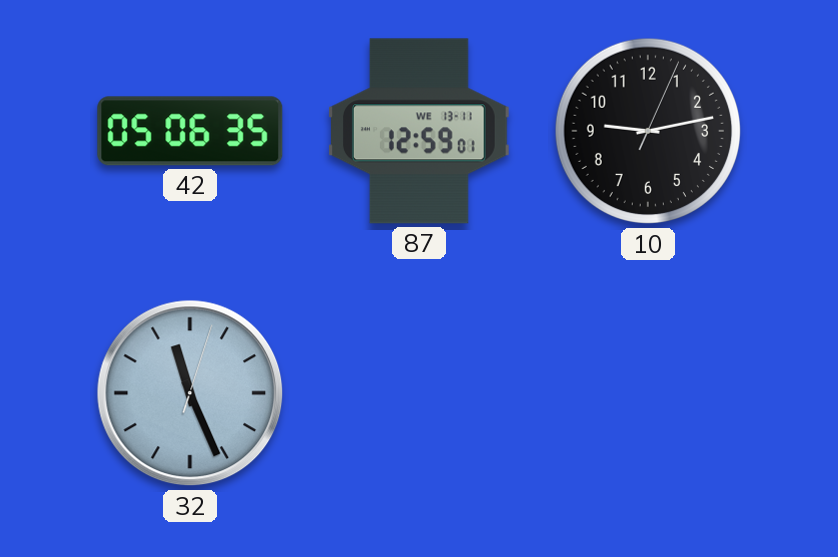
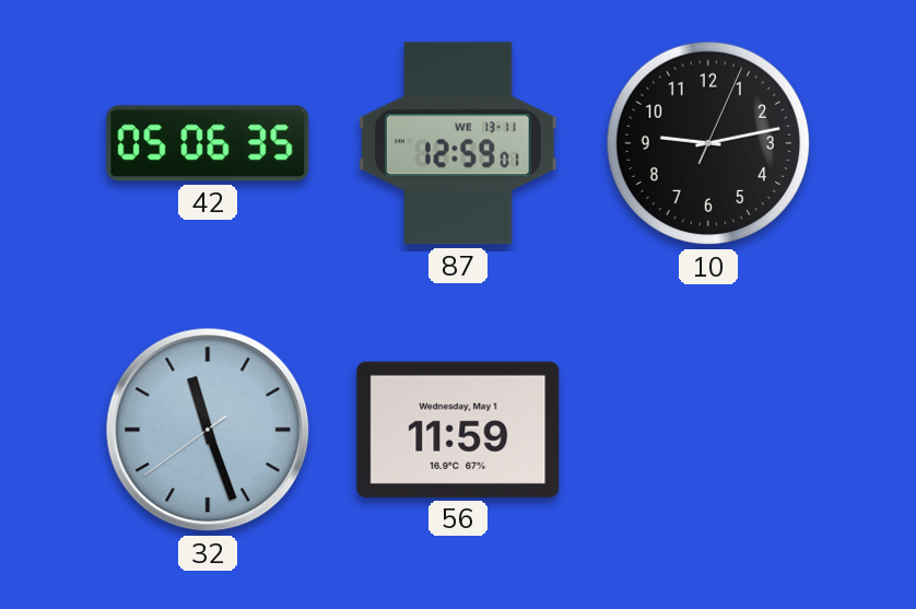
32: 11:26:03 -> 11:26:39
56: none -> 11:59
